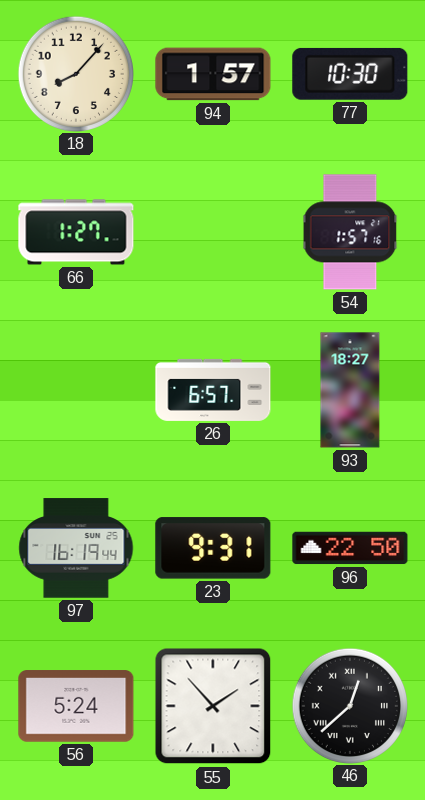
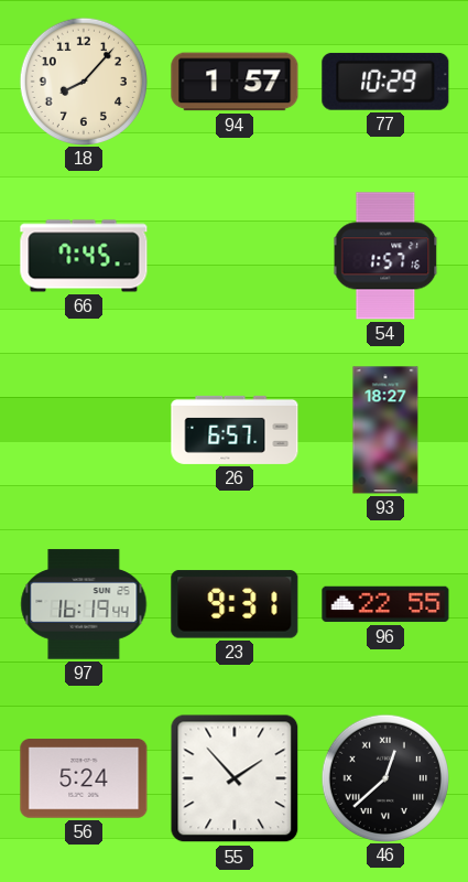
77: 10:30 -> 10:29
66: 1:27 -> 7:45
96: 22:50 -> 22:55
